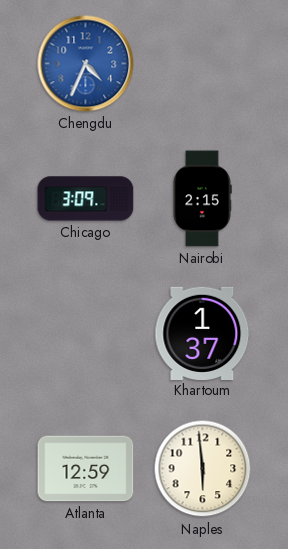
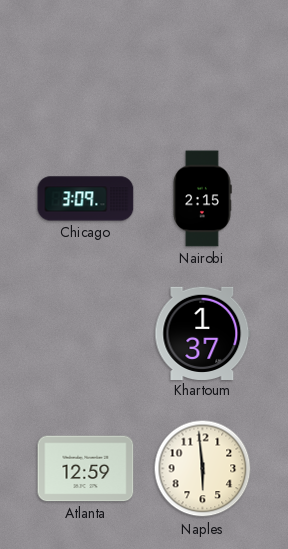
Chengdu: 4:34 -> none
